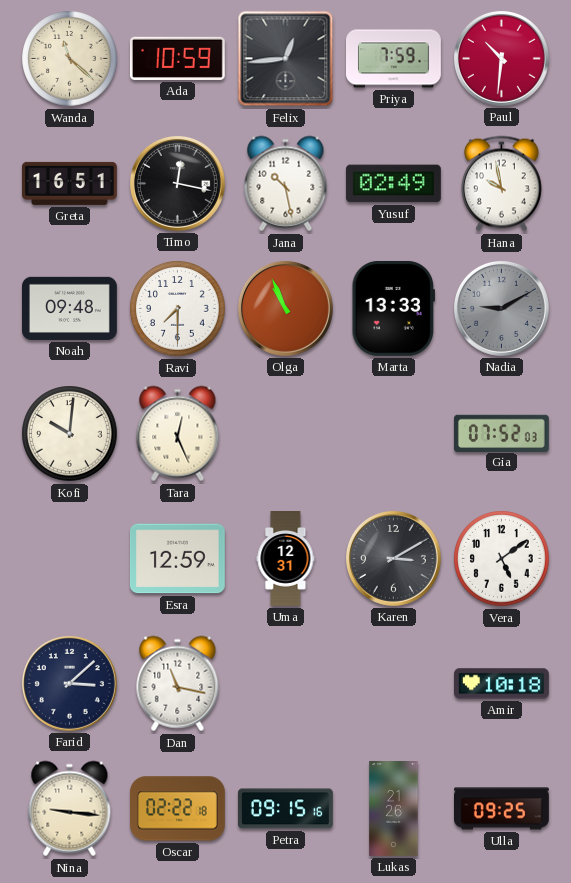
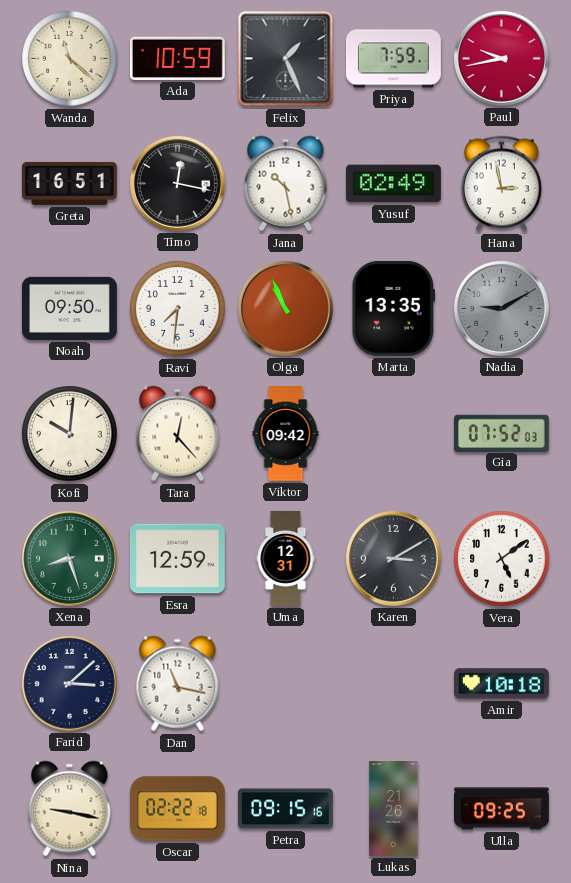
Felix: 12:44 -> 1:26
Paul: 10:31 -> 9:43
Hana: 9:58 -> 2:58
Noah: 09:48 -> 09:50
Ravi: 7:30 -> 7:31
Marta: 13:33 -> 13:35
Tara: 12:26 -> 12:23
Viktor: none -> 09:42
Xena: none -> 8:27
Nina: 9:16 -> 9:17
